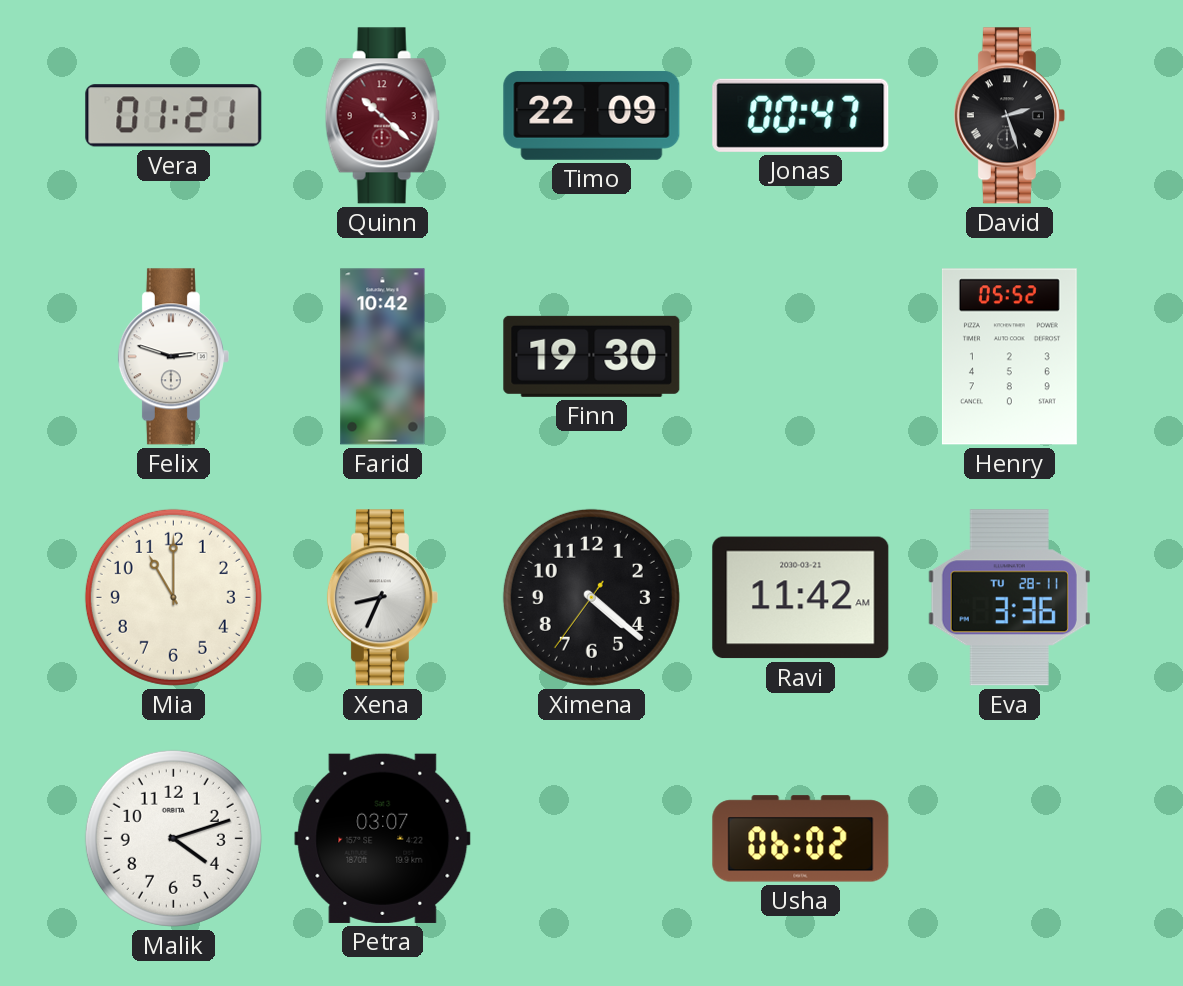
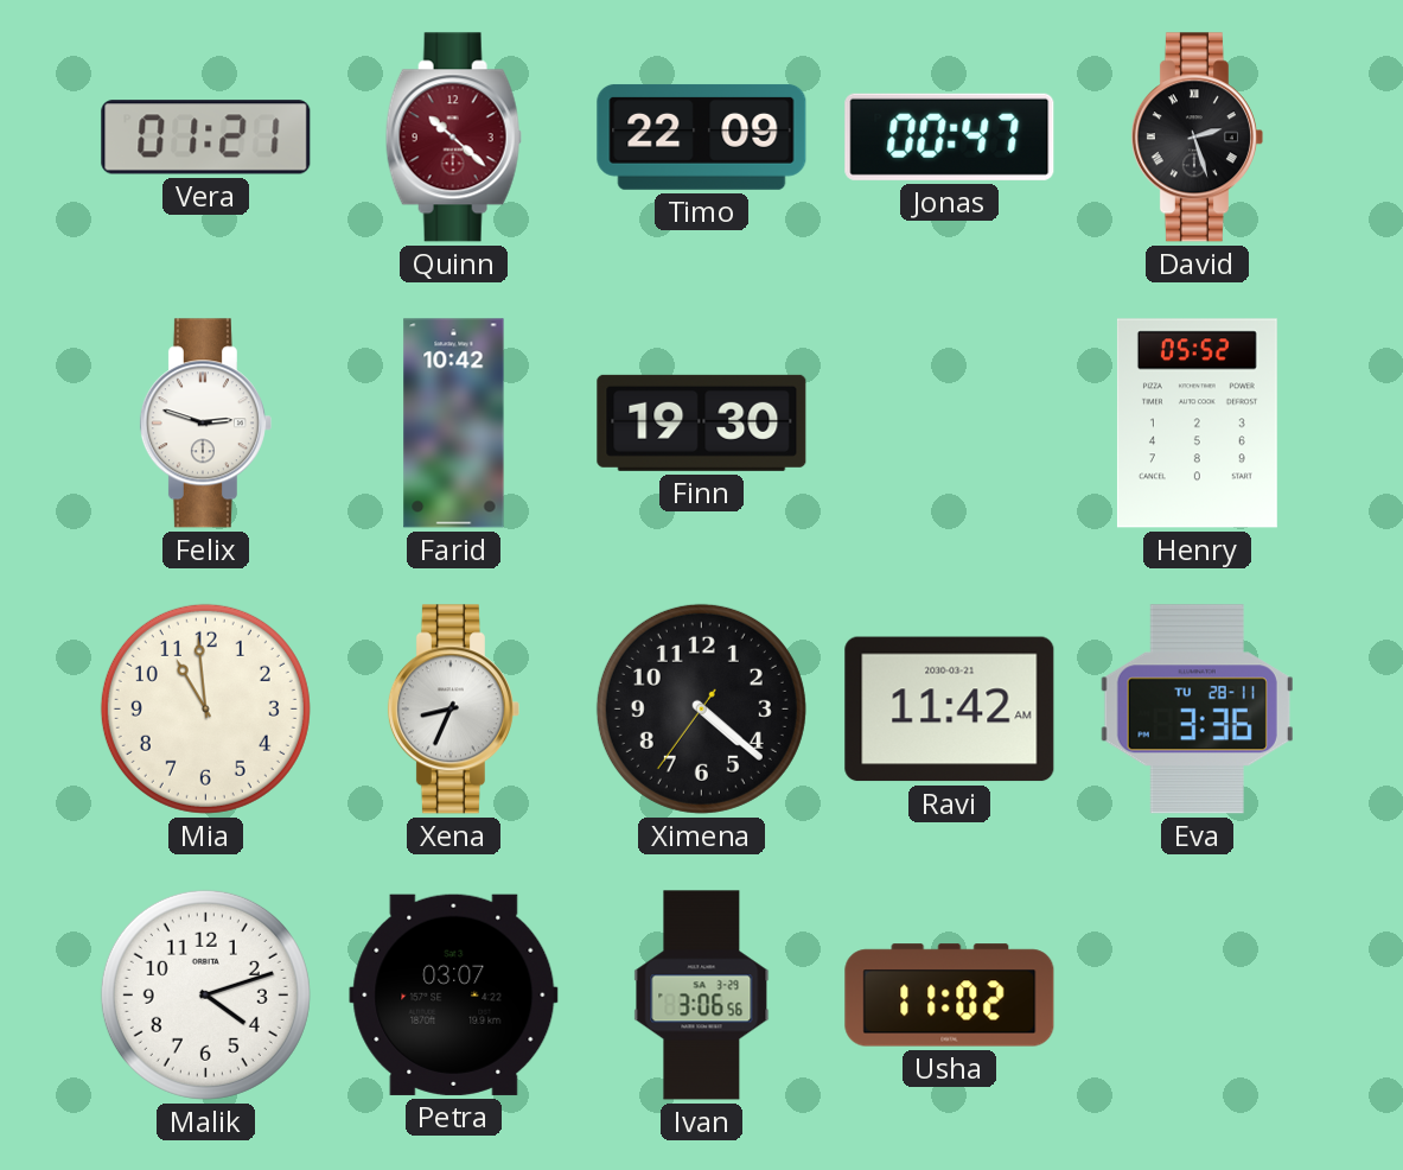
Mia: 11:00 -> 10:59
Ivan: none -> 3:06
Usha: 06:02 -> 11:02
